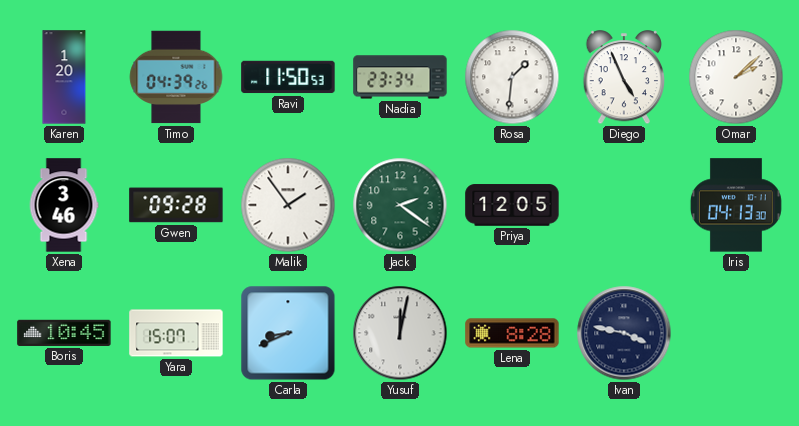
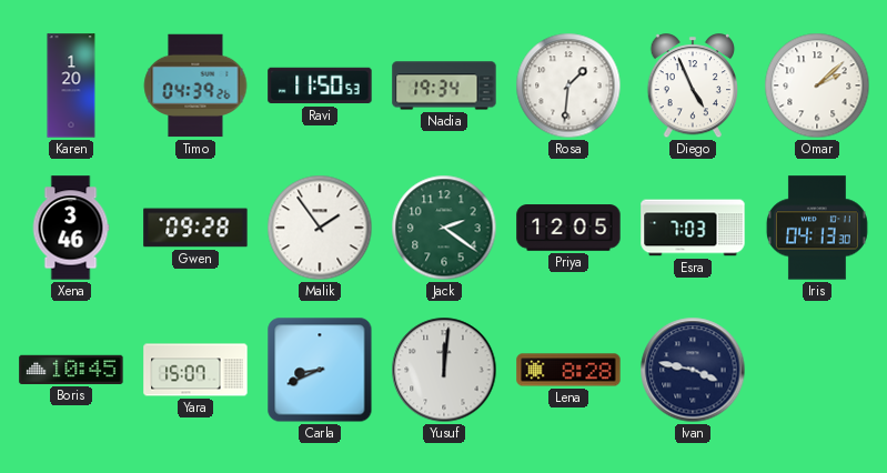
Nadia: 23:34 -> 19:34
Esra: none -> 7:03
Yusuf: 12:02 -> 12:01
